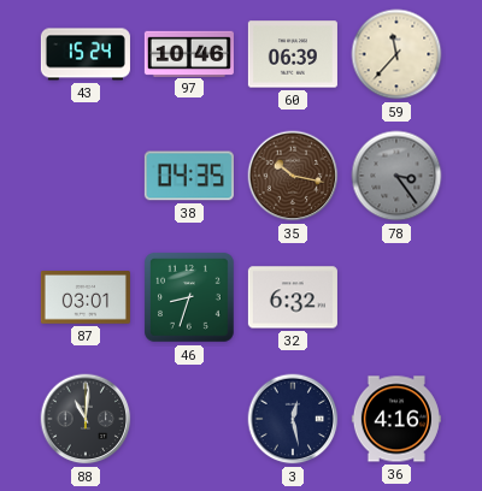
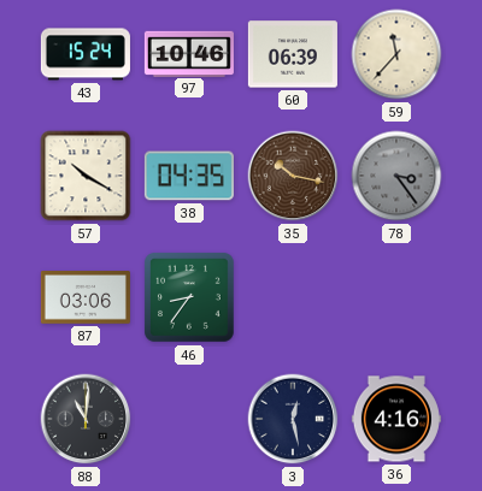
57: none -> 10:20
87: 03:01 -> 03:06
46: 8:33 -> 8:36
32: 6:32 -> none
